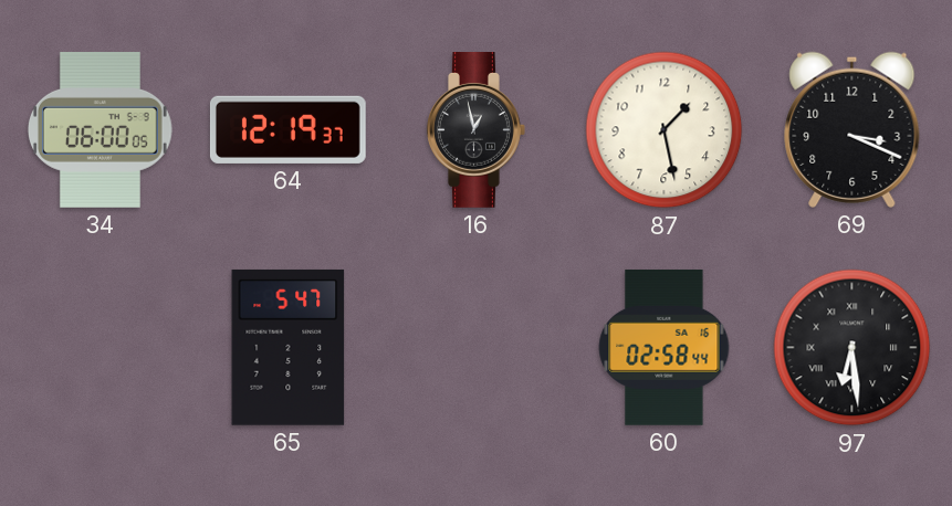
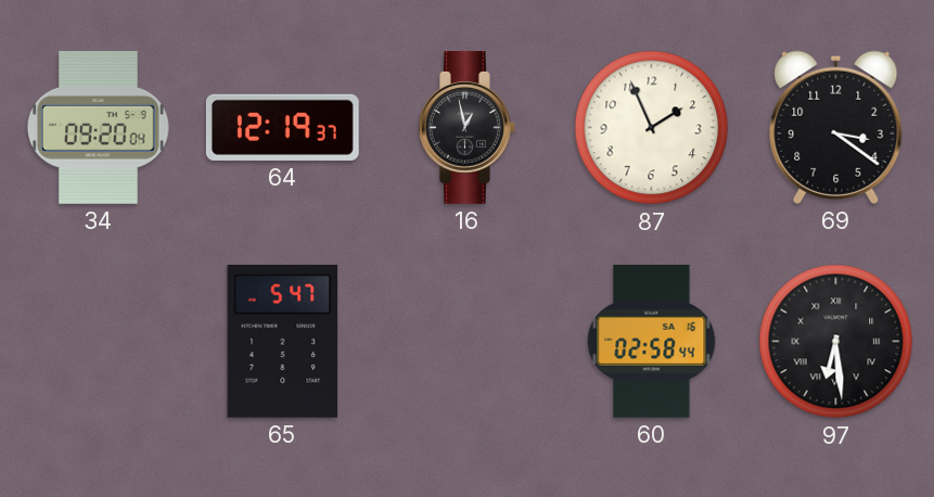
34: 06:00 -> 09:20
87: 1:28 -> 1:56
69: 3:19 -> 3:21
